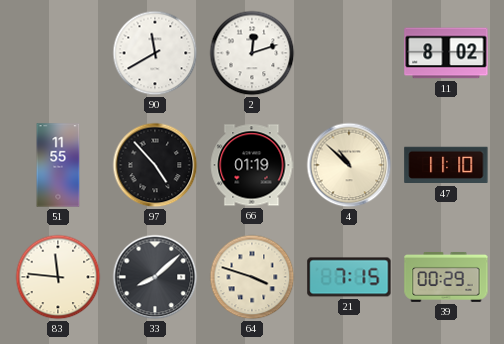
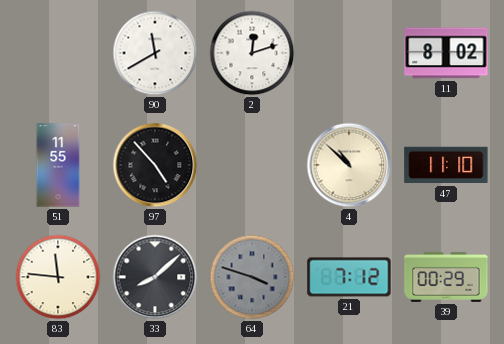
66: 01:19 -> none
64 dial: cream -> grey
21: 7:15 -> 7:12
